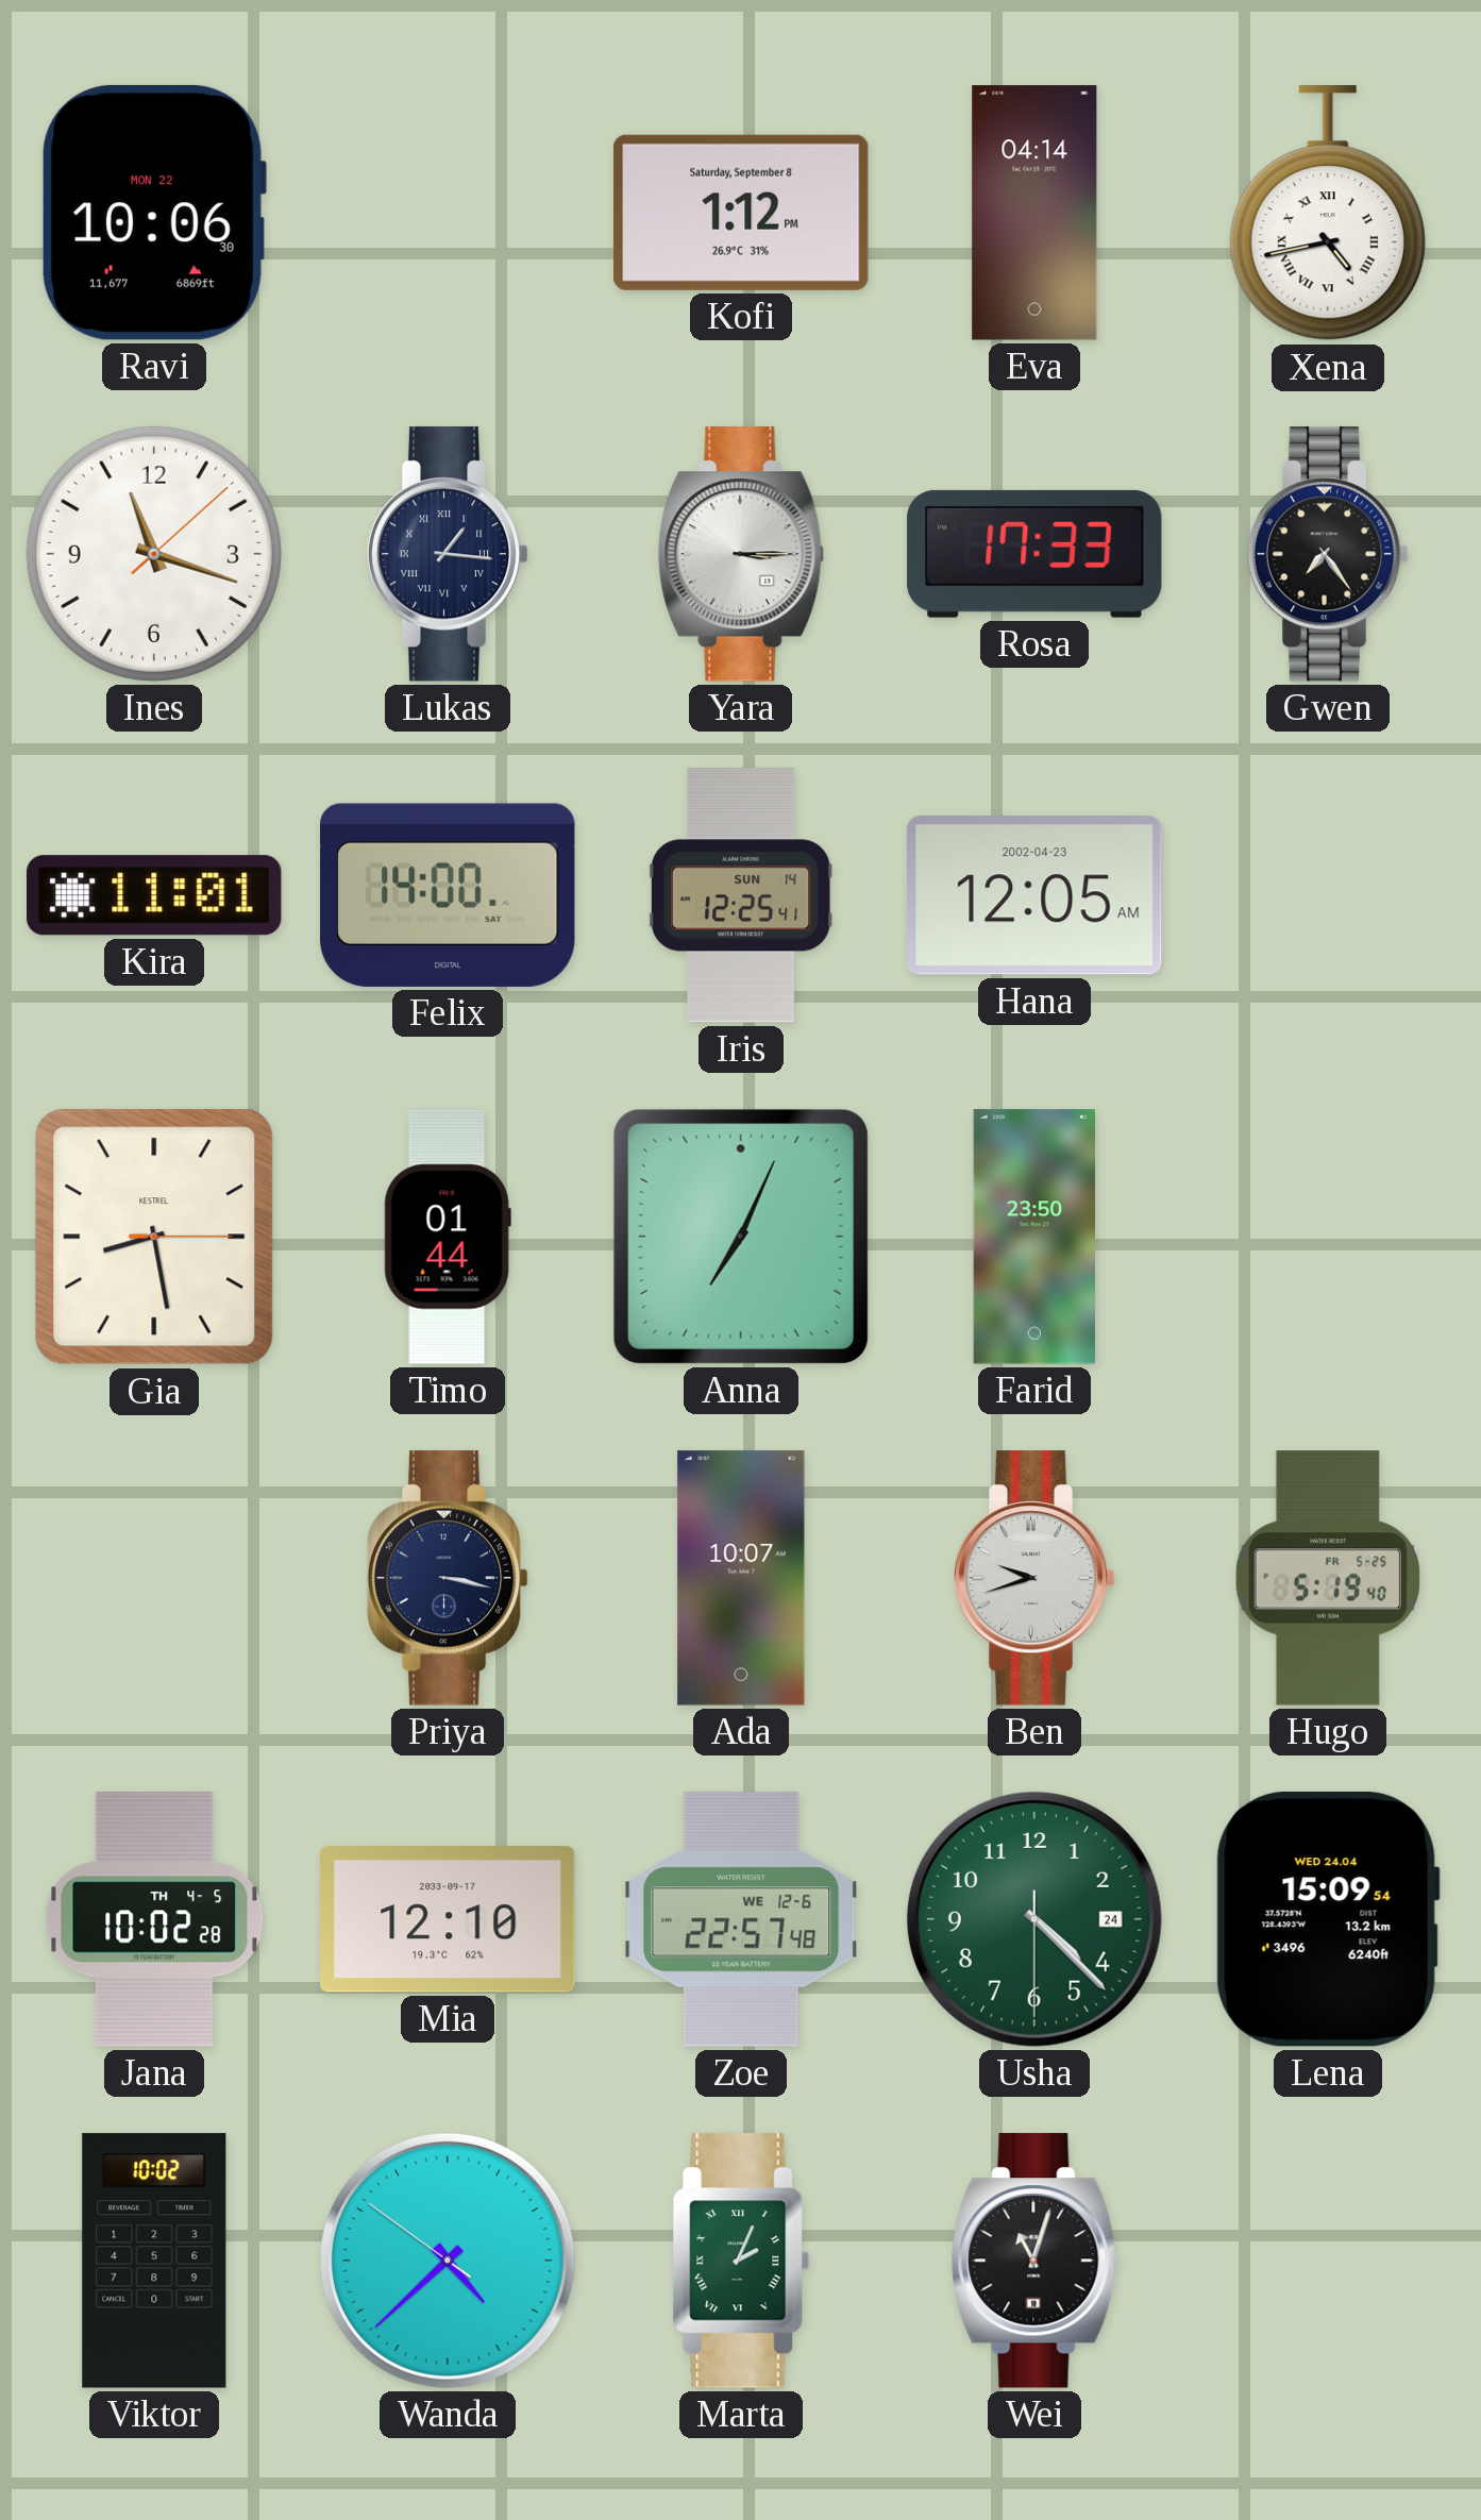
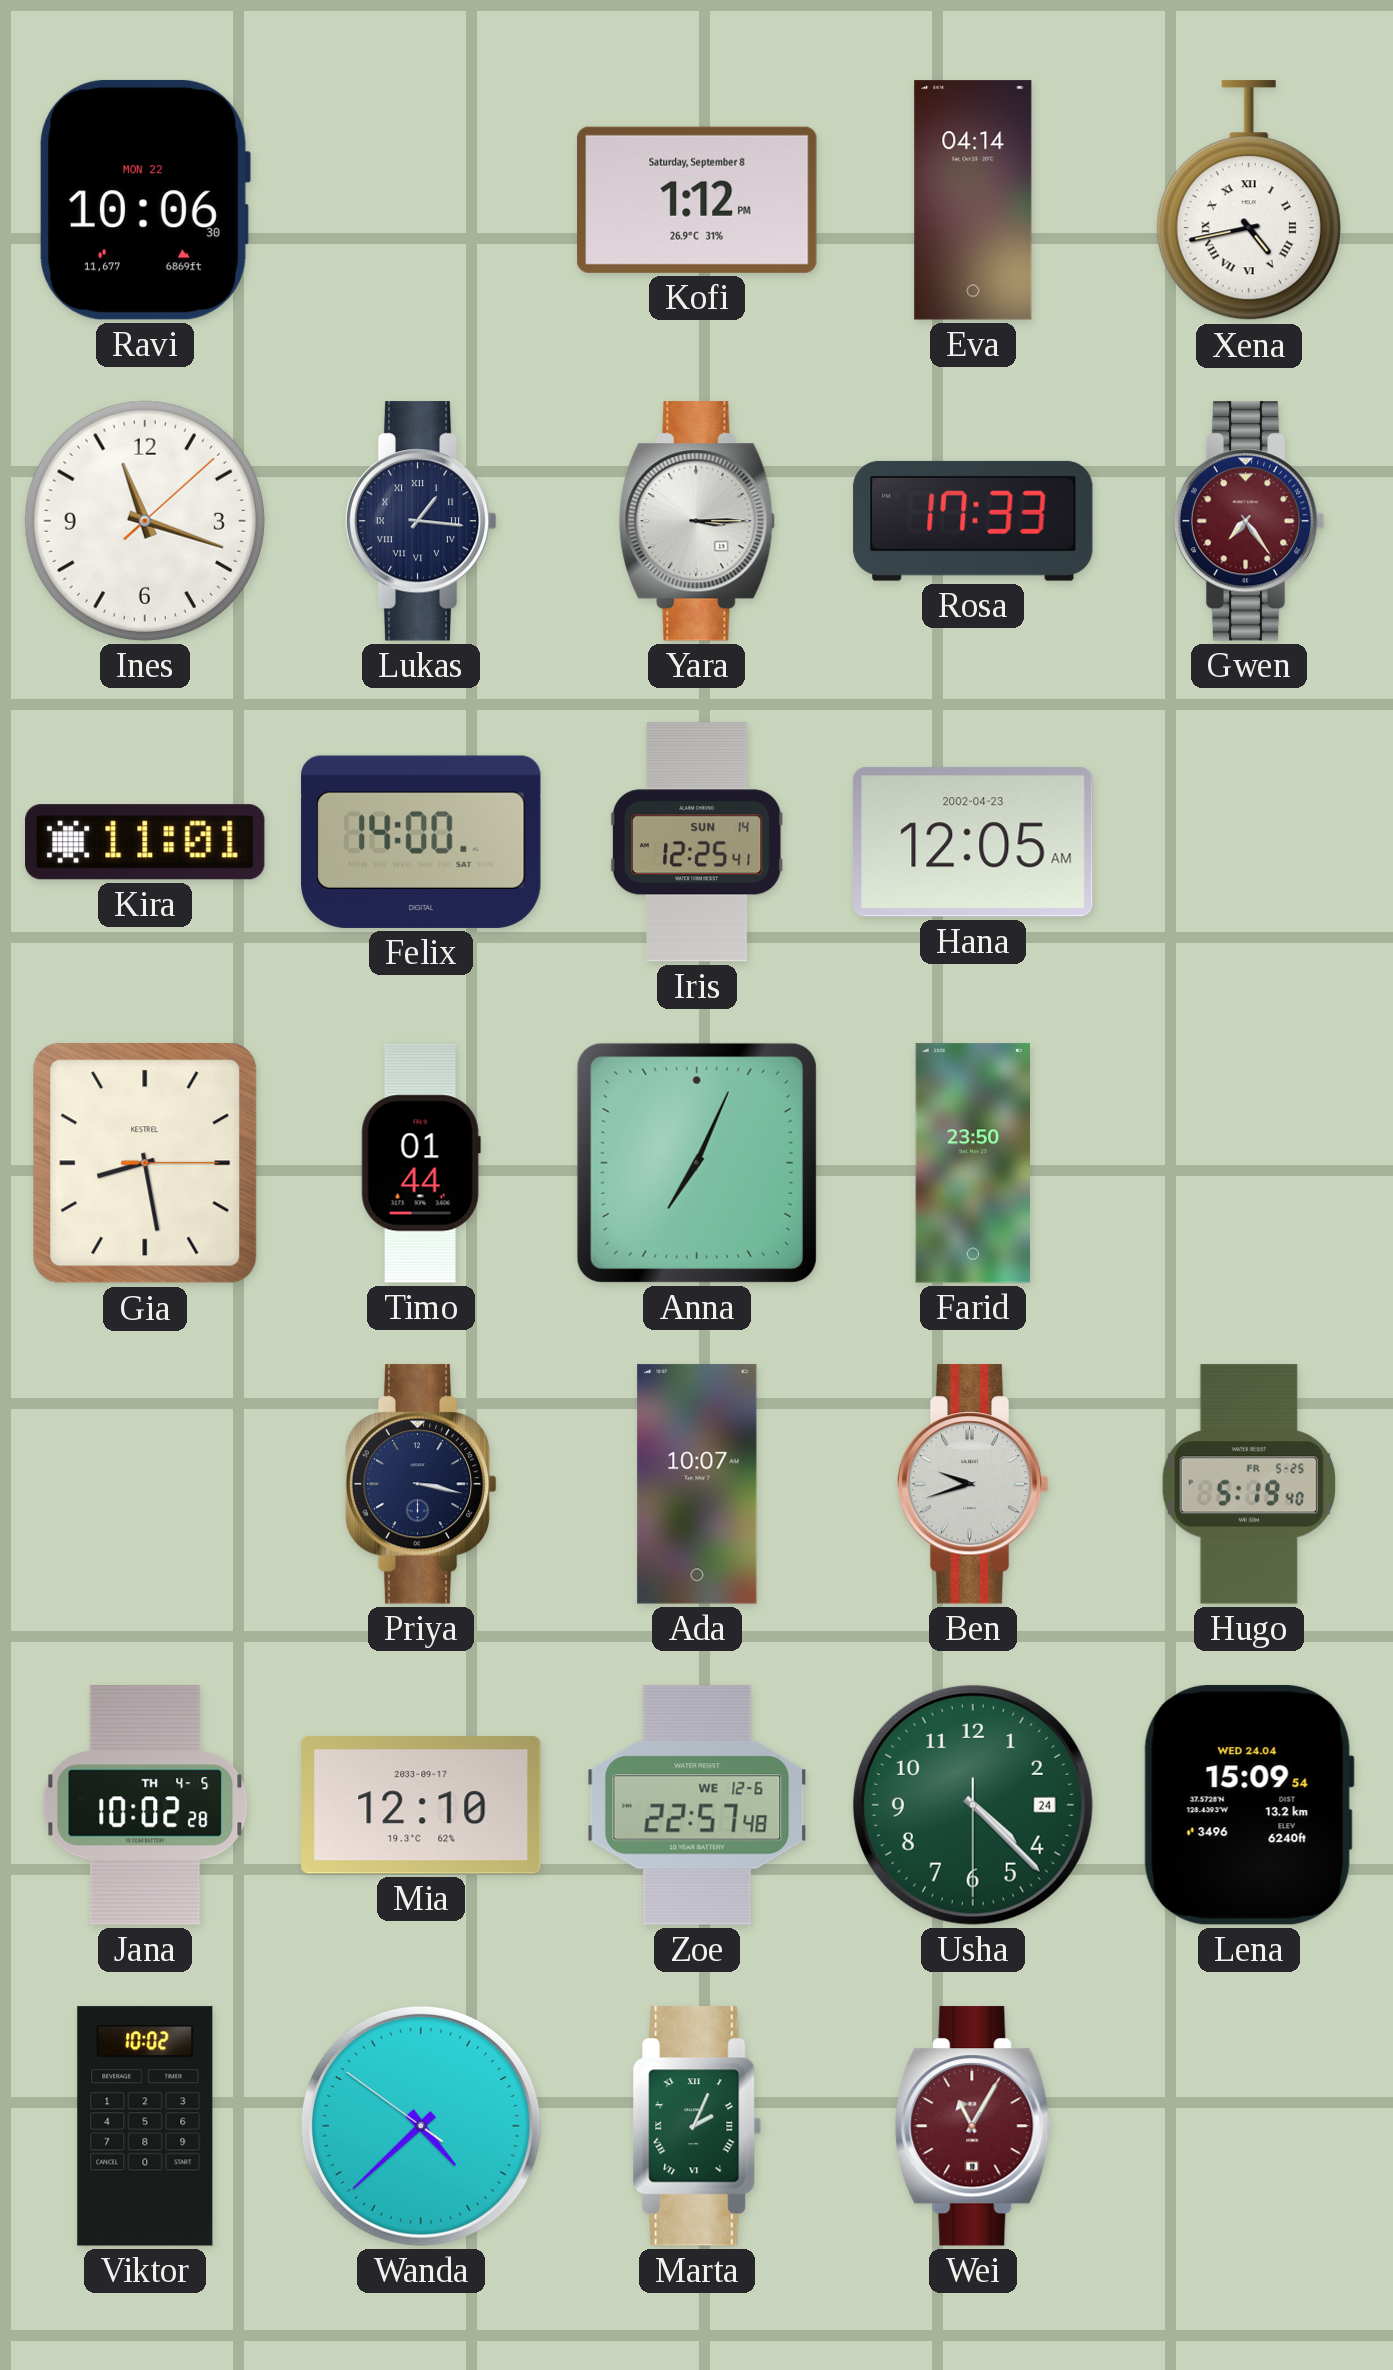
Gwen dial: black -> burgundy
Wei: 11:03 -> 11:05
Wei dial: black -> burgundy
